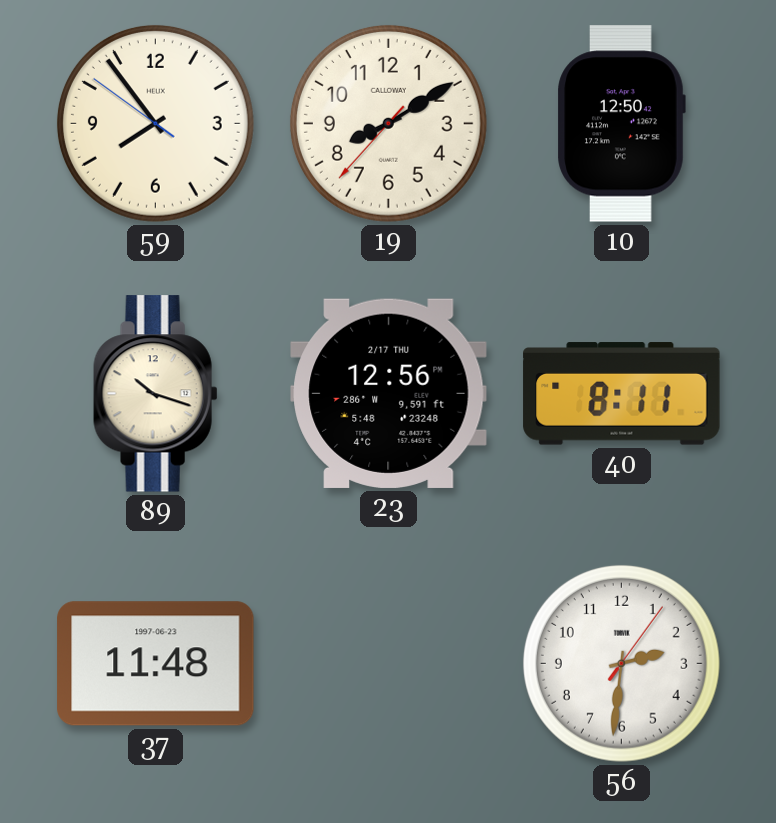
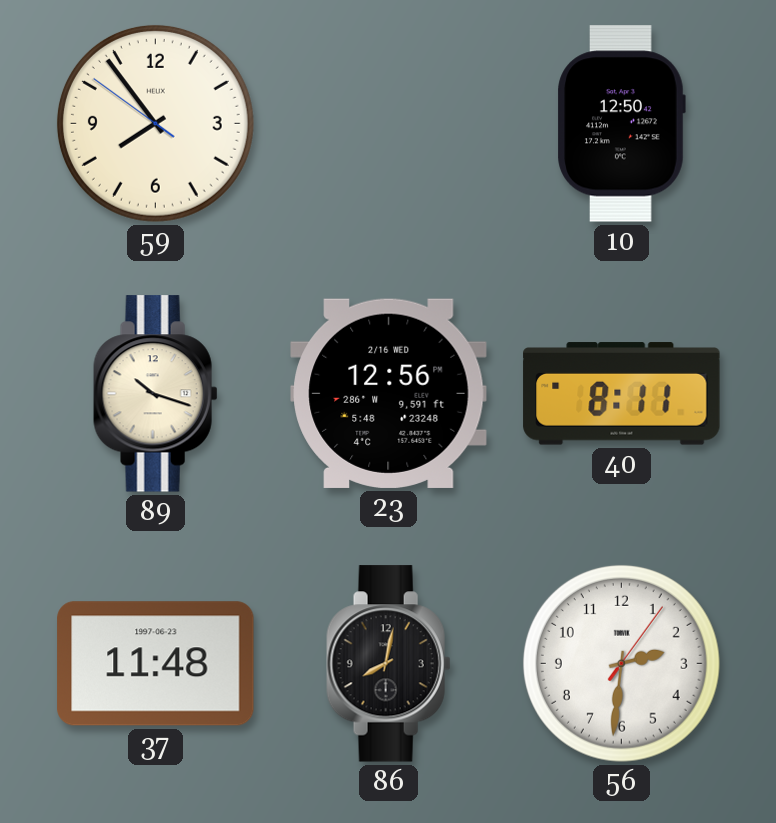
19: 8:09 -> none
23 date: 2/17 THU -> 2/16 WED
86: none -> 8:02
